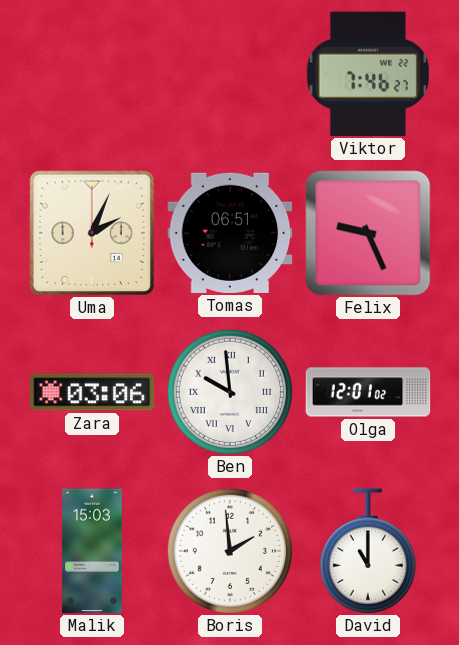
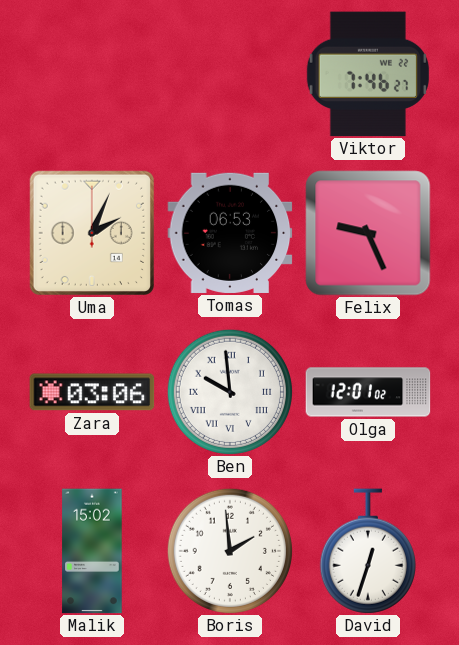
Tomas: 06:51 -> 06:53
Malik: 15:03 -> 15:02
David: 11:00 -> 12:33
